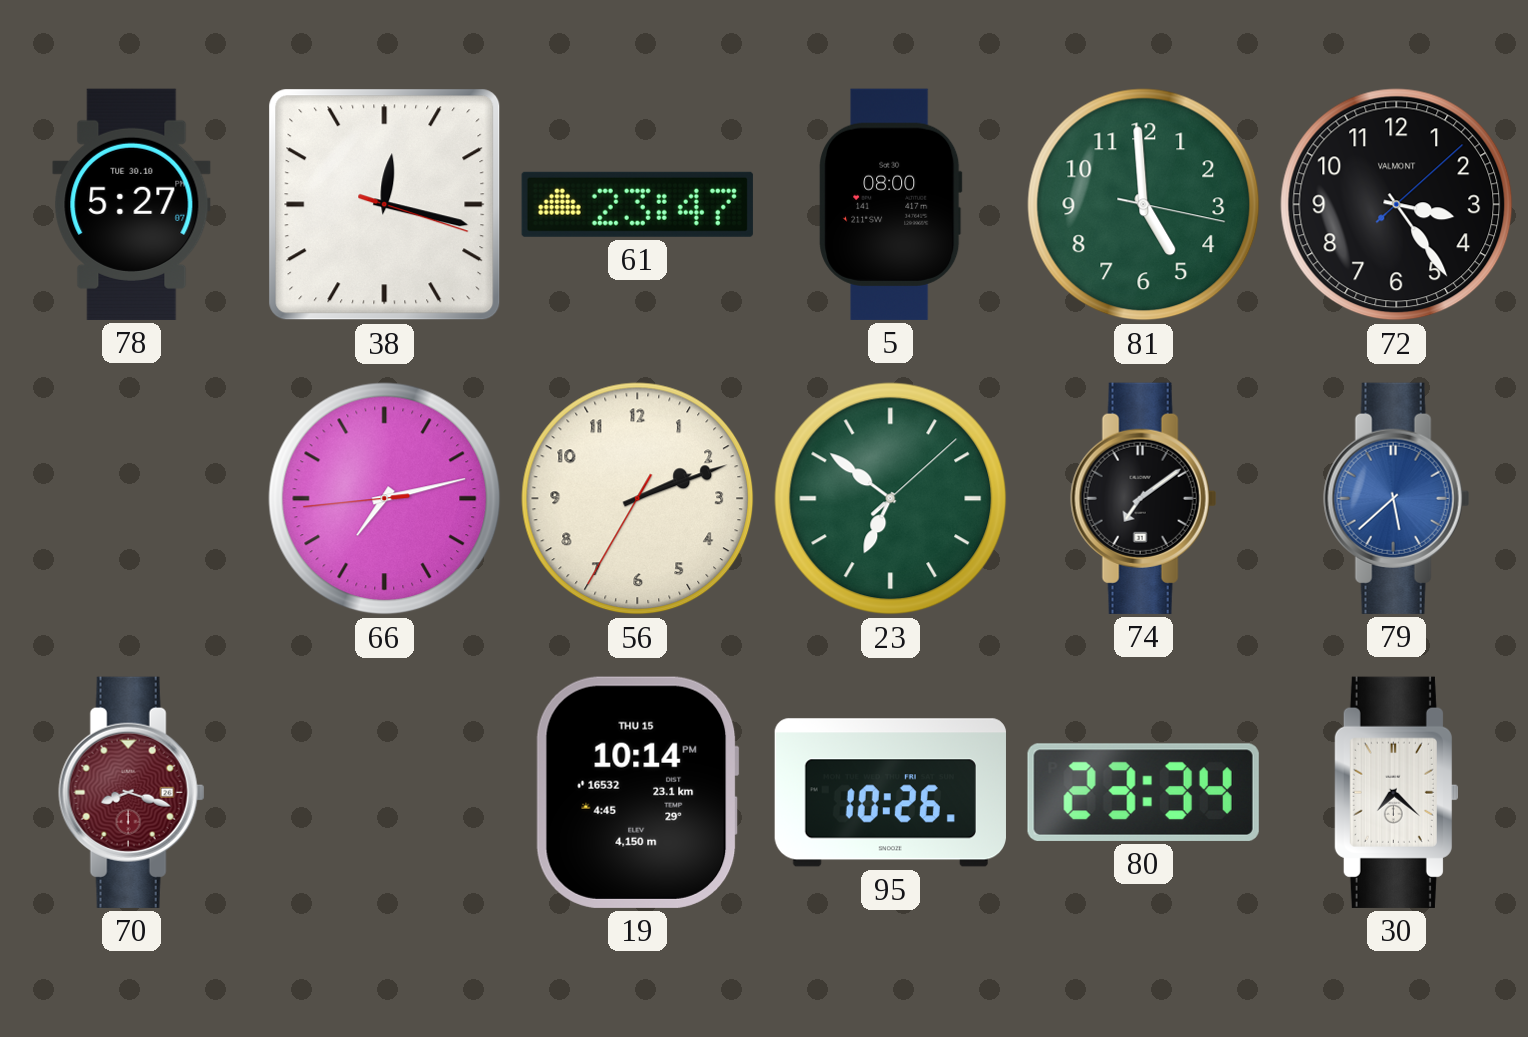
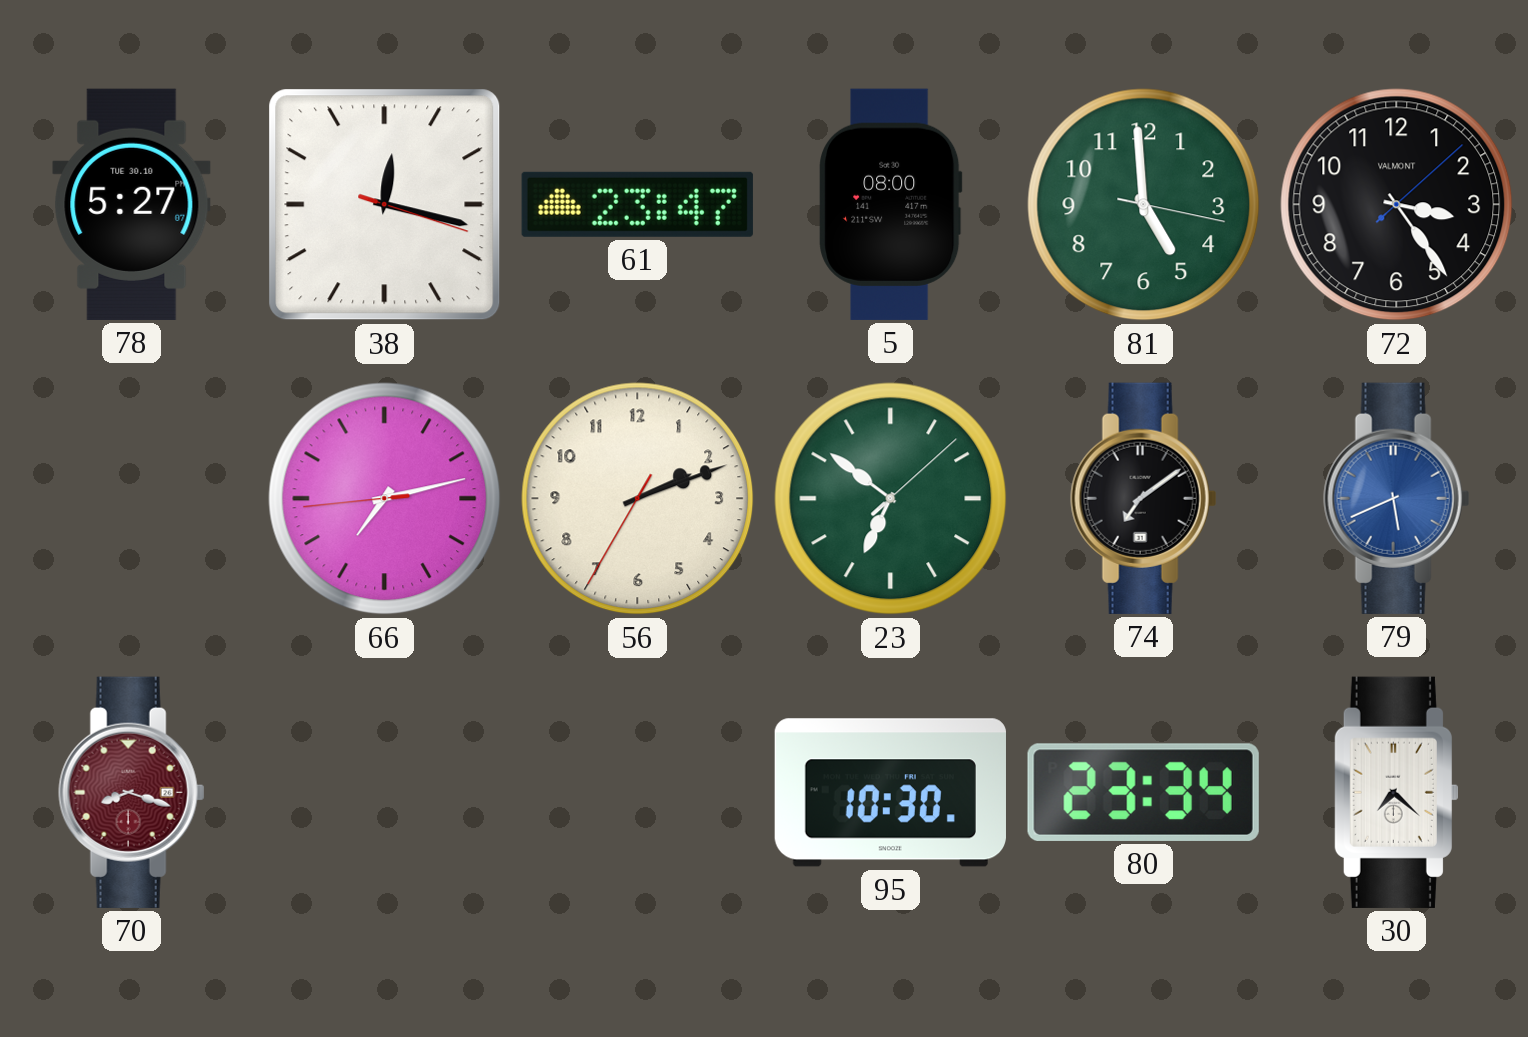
79: 5:38 -> 5:41
19: 10:14 -> none
95: 10:26 -> 10:30
